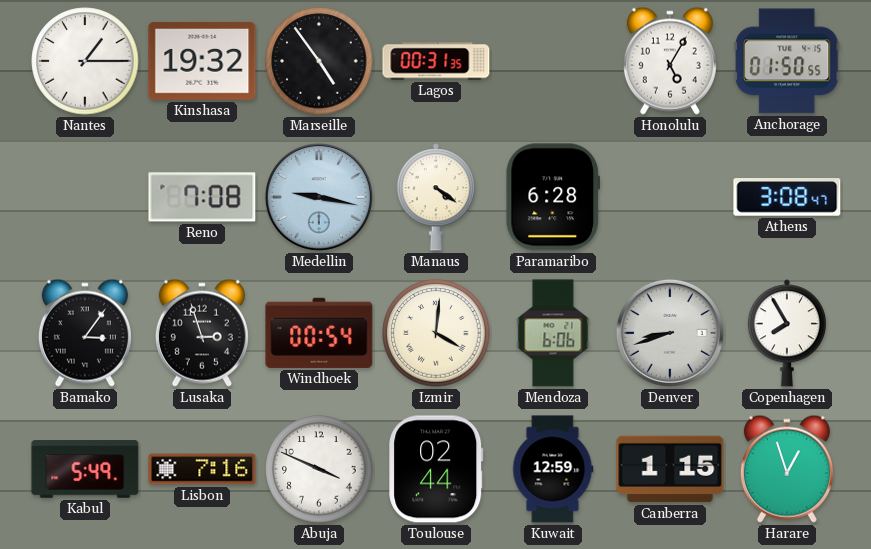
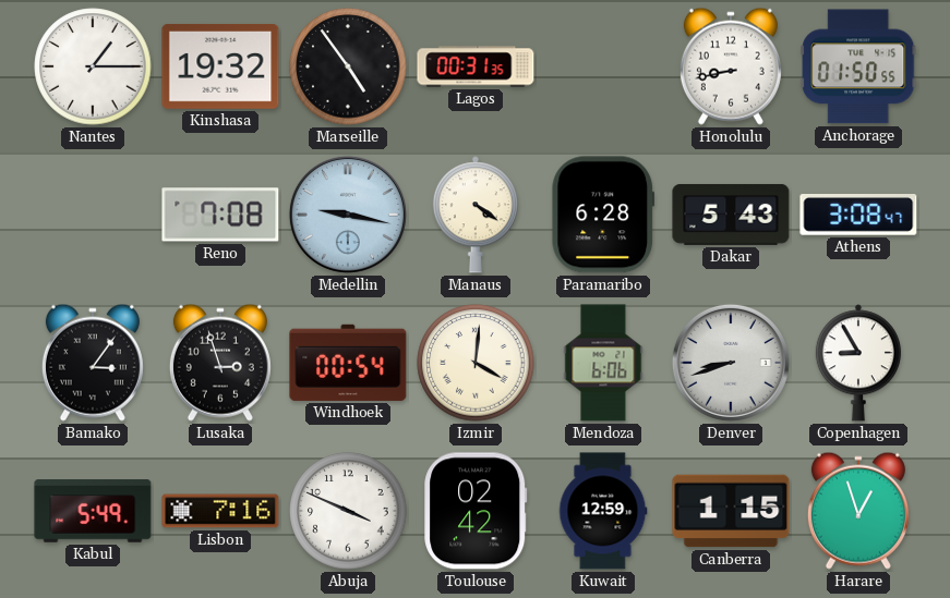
Honolulu: 5:05 -> 8:43
Dakar: none -> 5:43
Copenhagen: 7:55 -> 8:55
Toulouse: 02:44 -> 02:42
